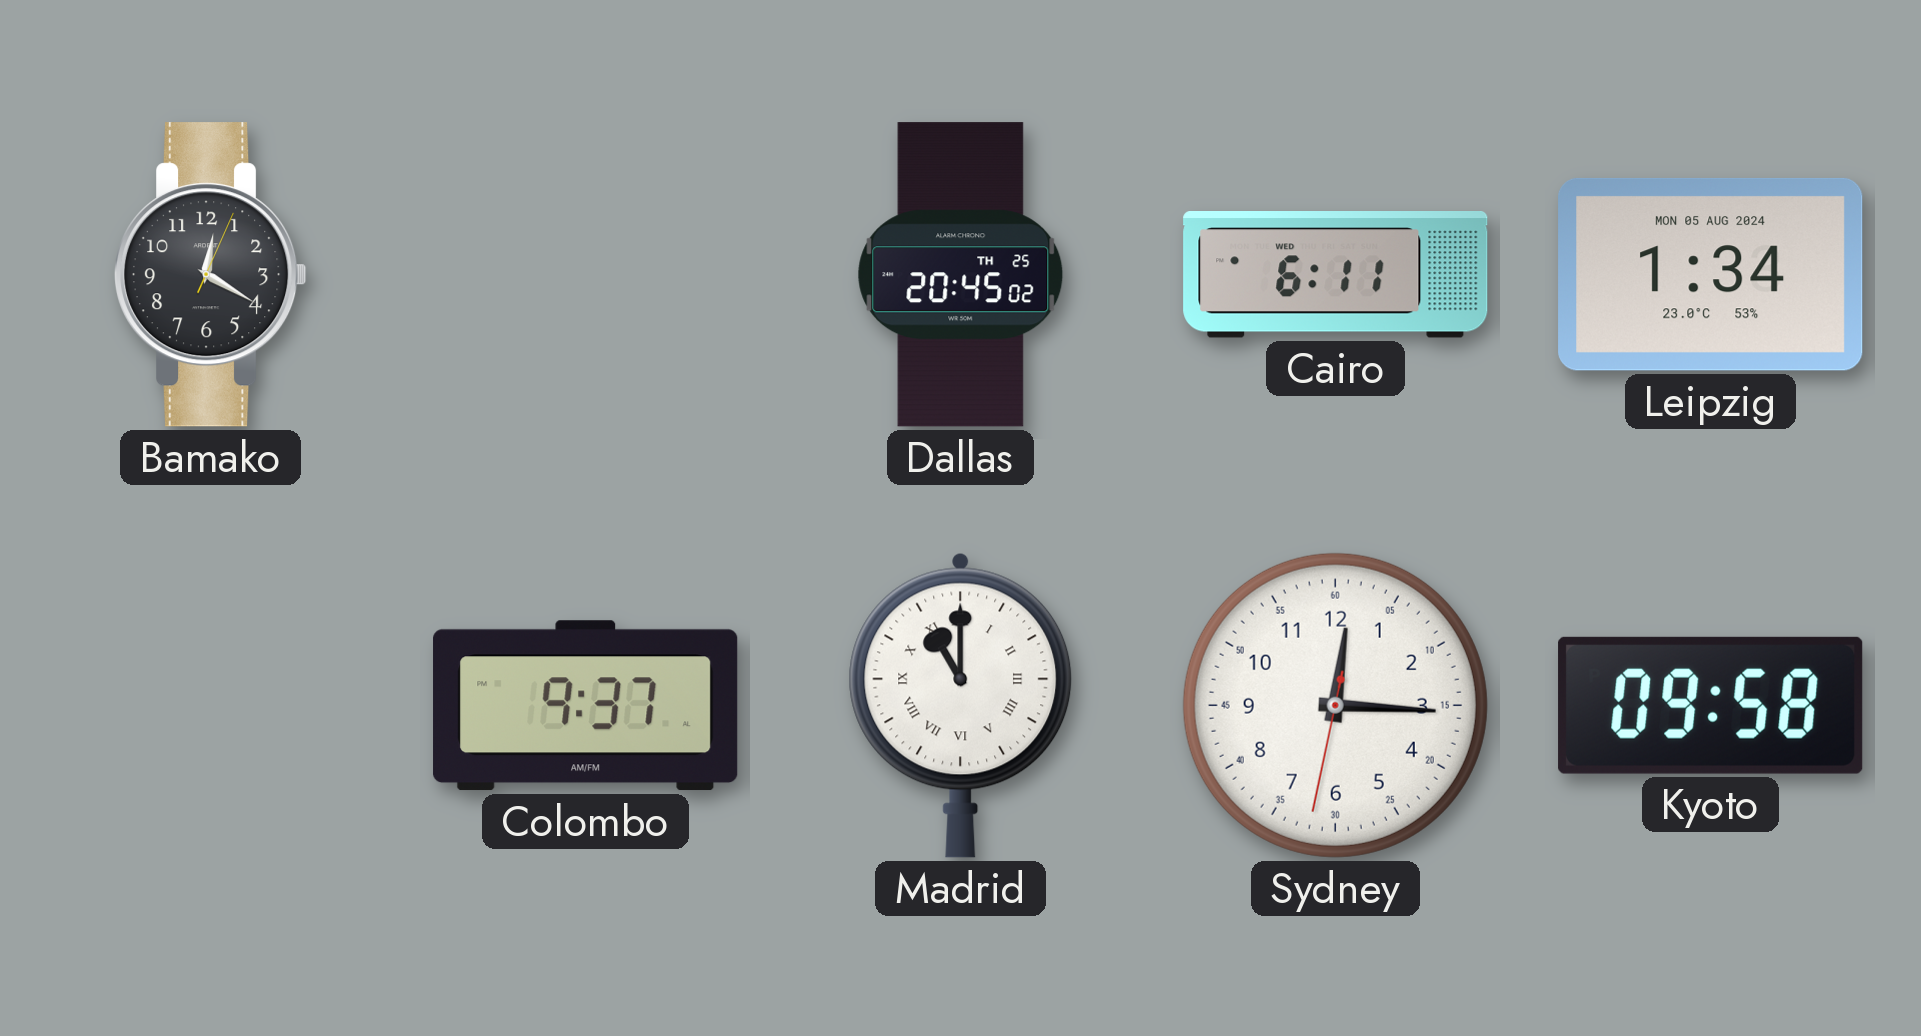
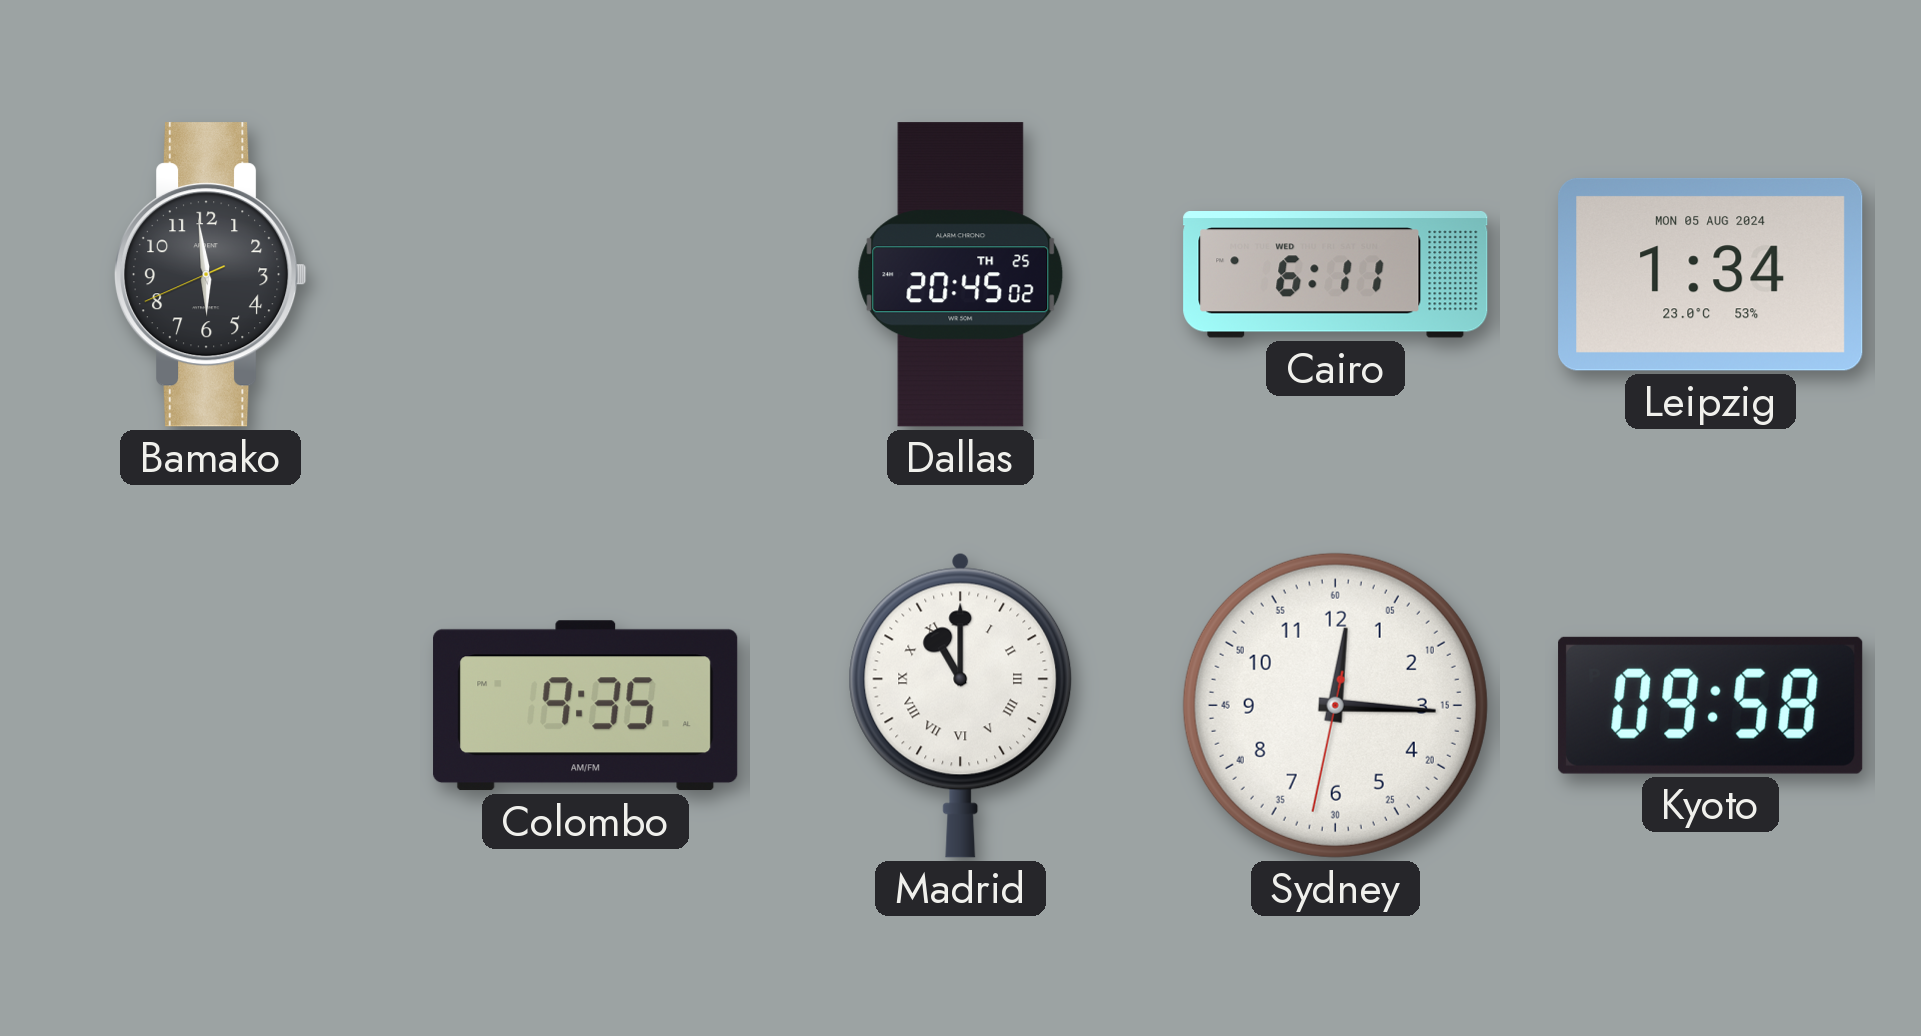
Bamako: 12:20 -> 5:58
Colombo: 9:37 -> 9:35
